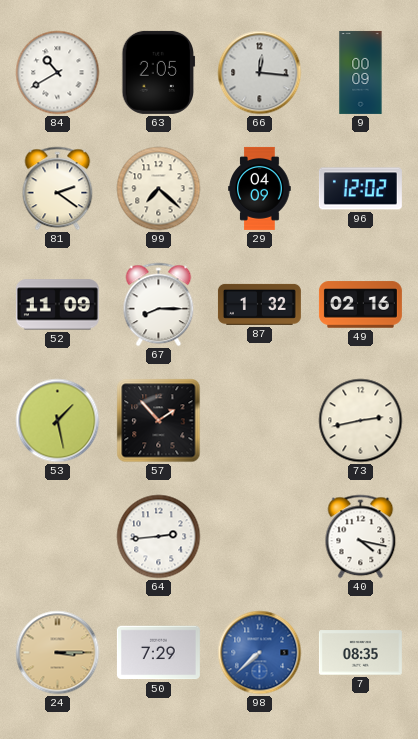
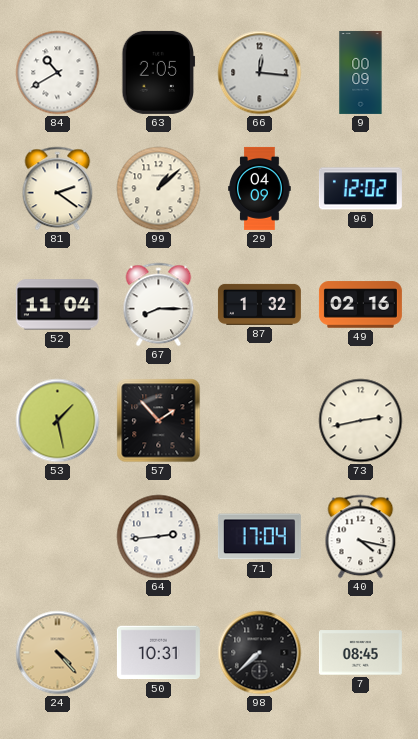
99: 7:22 -> 1:08
52: 11:09 -> 11:04
71: none -> 17:04
24: 3:15 -> 4:23
50: 7:29 -> 10:31
98 dial: blue -> black
7: 08:35 -> 08:45
